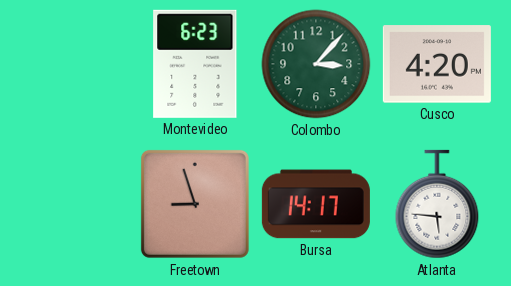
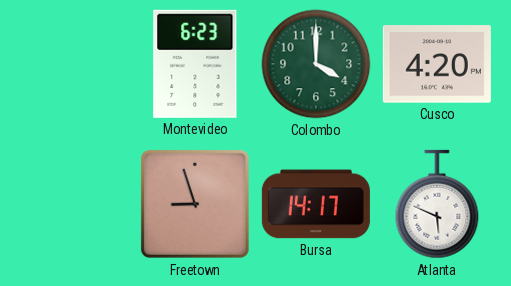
Colombo: 3:07 -> 4:00
Atlanta: 5:46 -> 5:49
